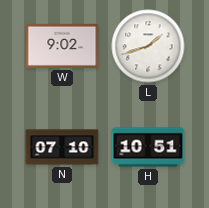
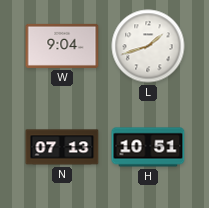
W: 9:02 -> 9:04
N: 07:10 -> 07:13
